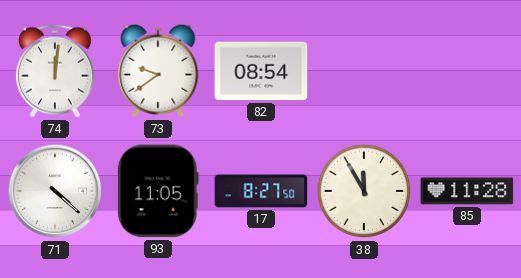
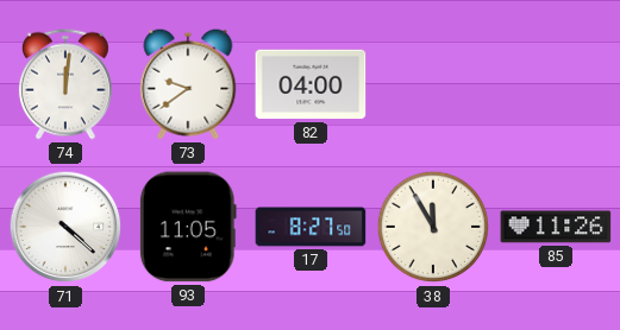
82: 08:54 -> 04:00
85: 11:28 -> 11:26
